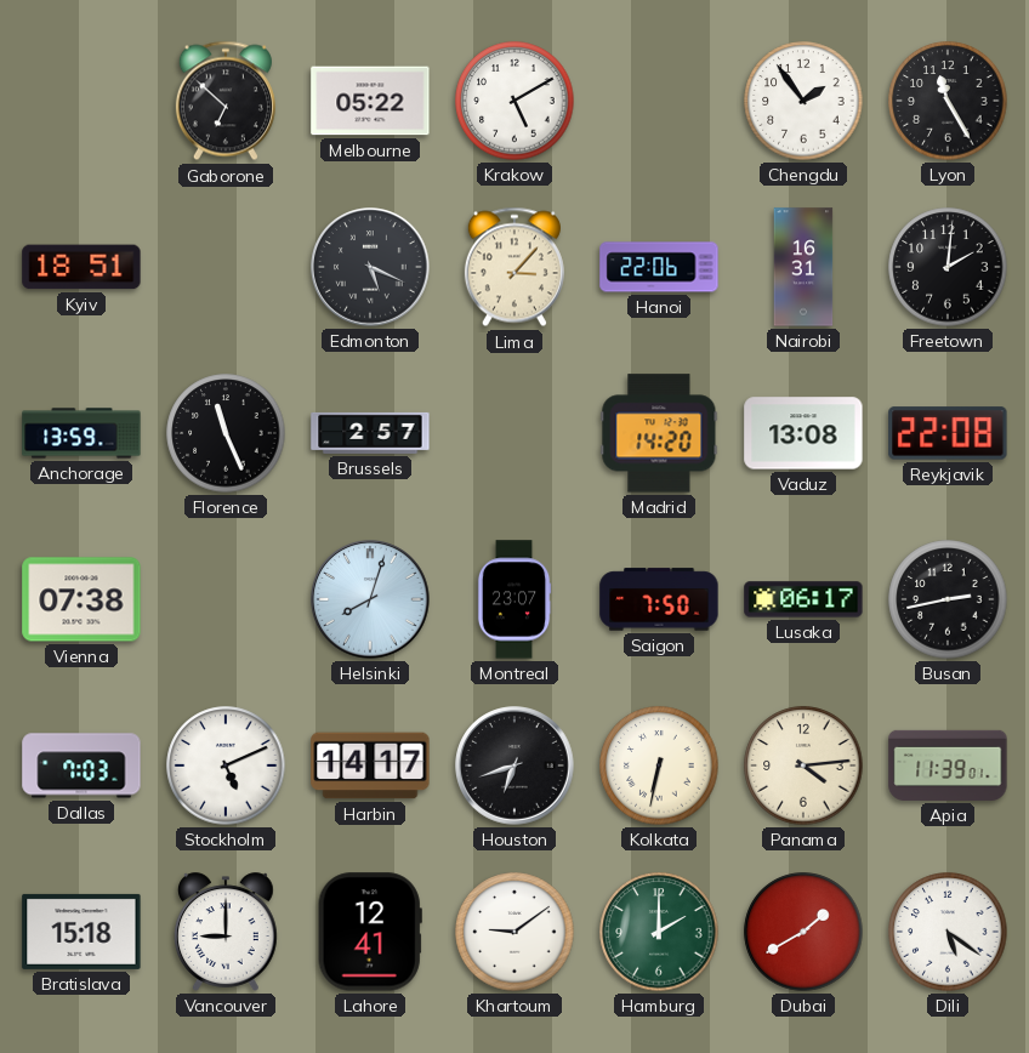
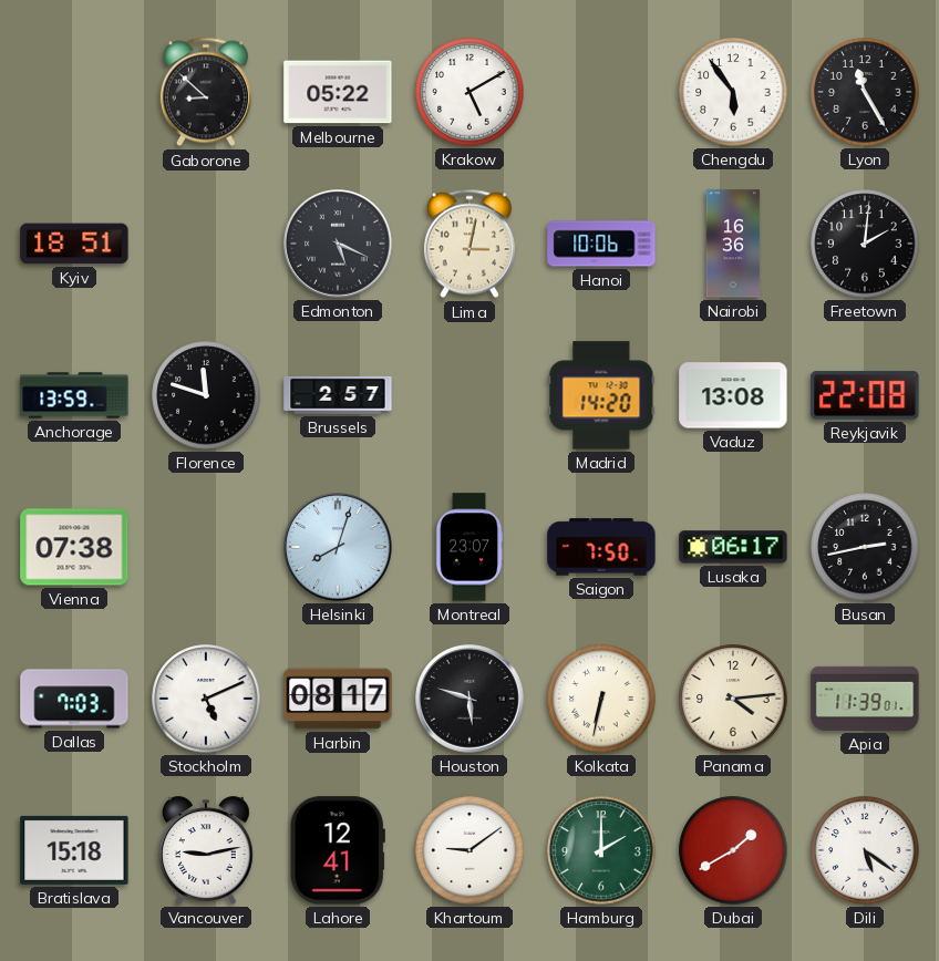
Gaborone: 6:52 -> 8:52
Chengdu: 1:54 -> 5:54
Lima: 3:07 -> 3:02
Hanoi: 22:06 -> 10:06
Nairobi: 16:31 -> 16:36
Florence: 11:26 -> 11:48
Harbin: 14:17 -> 08:17
Houston: 6:42 -> 5:48
Vancouver: 9:00 -> 9:13
